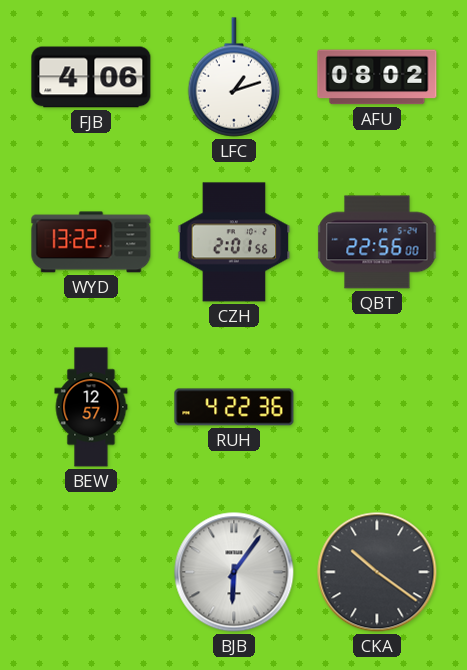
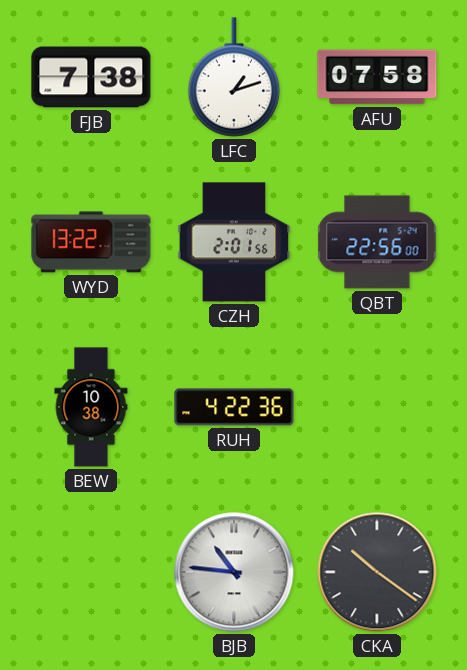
FJB: 4:06 -> 7:38
AFU: 08:02 -> 07:58
BEW: 12:57 -> 10:38
BJB: 6:06 -> 10:46
